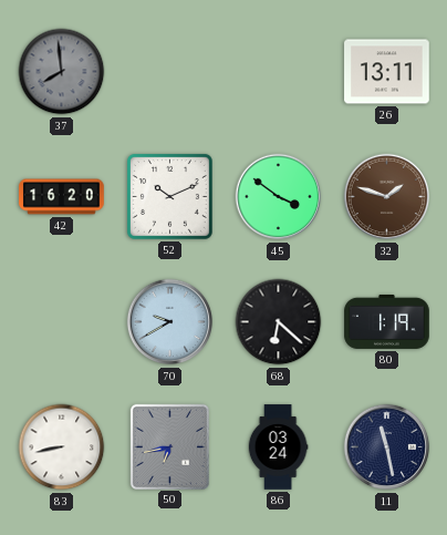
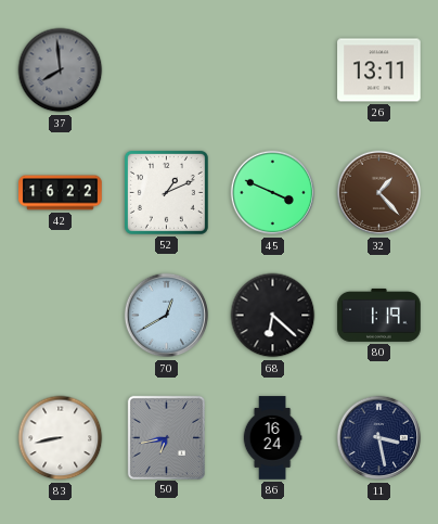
42: 16:20 -> 16:22
52: 10:11 -> 1:11
45: 3:51 -> 3:49
32: 1:48 -> 1:23
70: 9:40 -> 12:40
86: 03:24 -> 16:24
11: 11:28 -> 3:28
